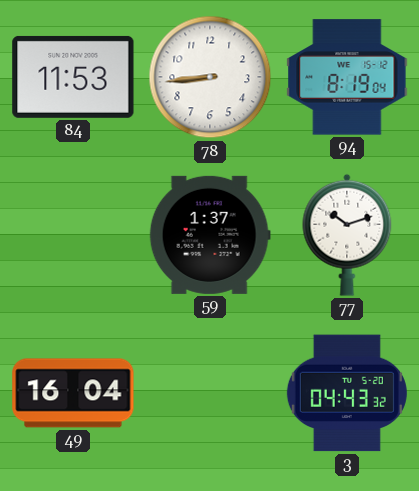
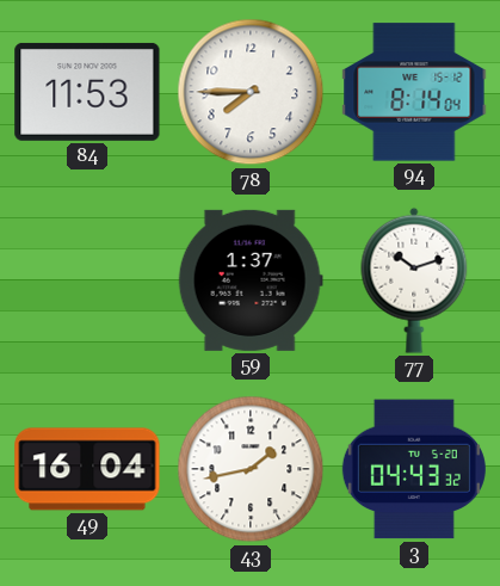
78: 8:44 -> 7:45
94: 8:19 -> 8:14
43: none -> 1:43
